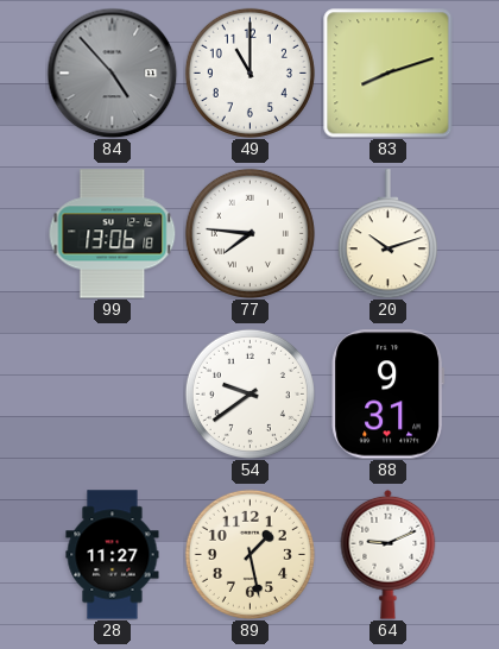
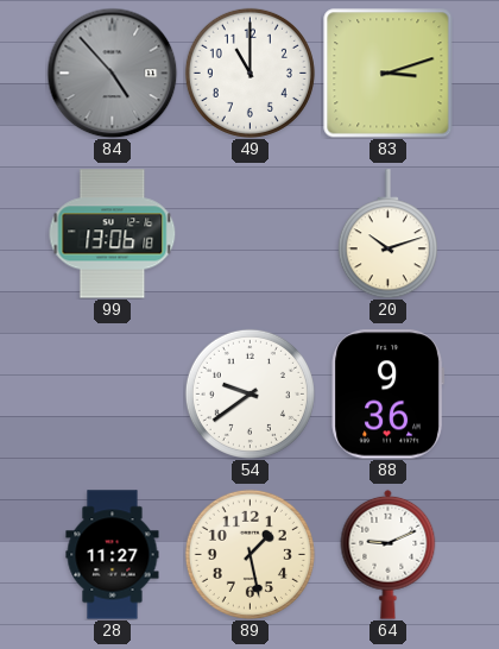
83: 8:12 -> 3:12
77: 7:46 -> none
88: 9:31 -> 9:36
